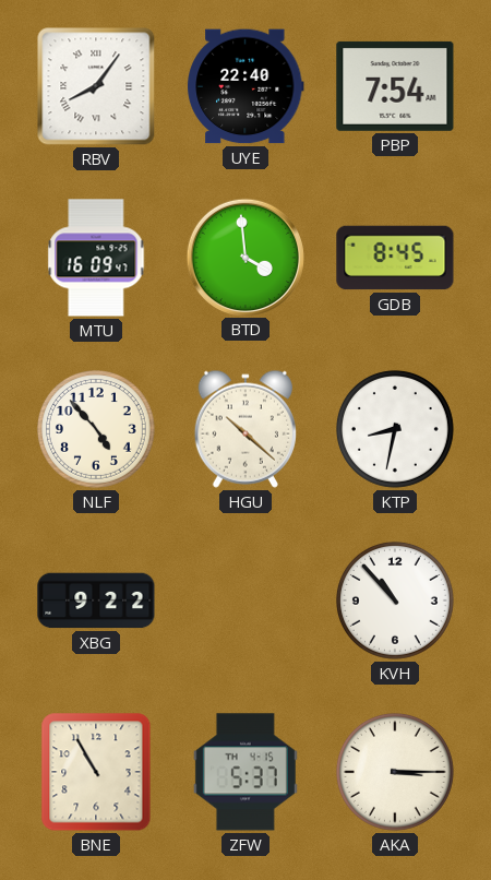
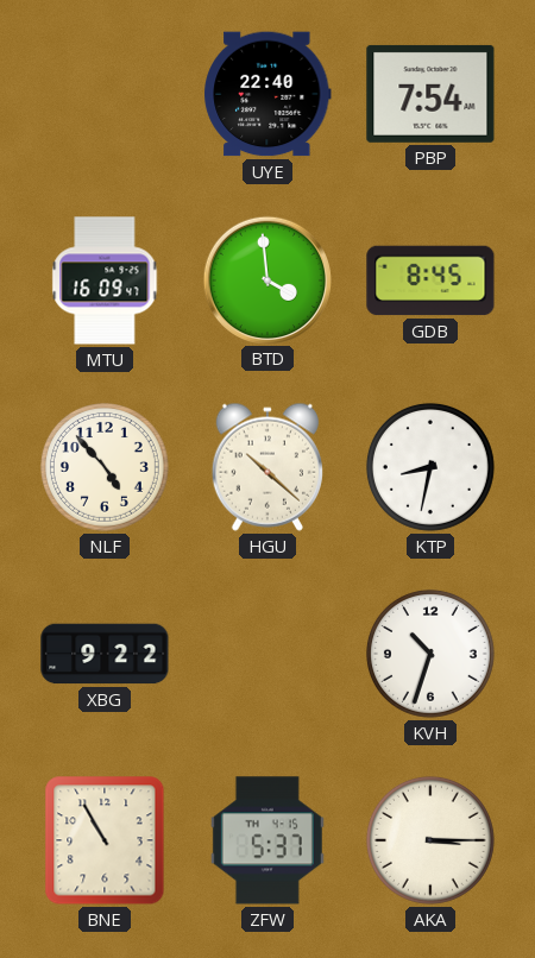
RBV: 8:06 -> none
KVH: 10:53 -> 10:33
